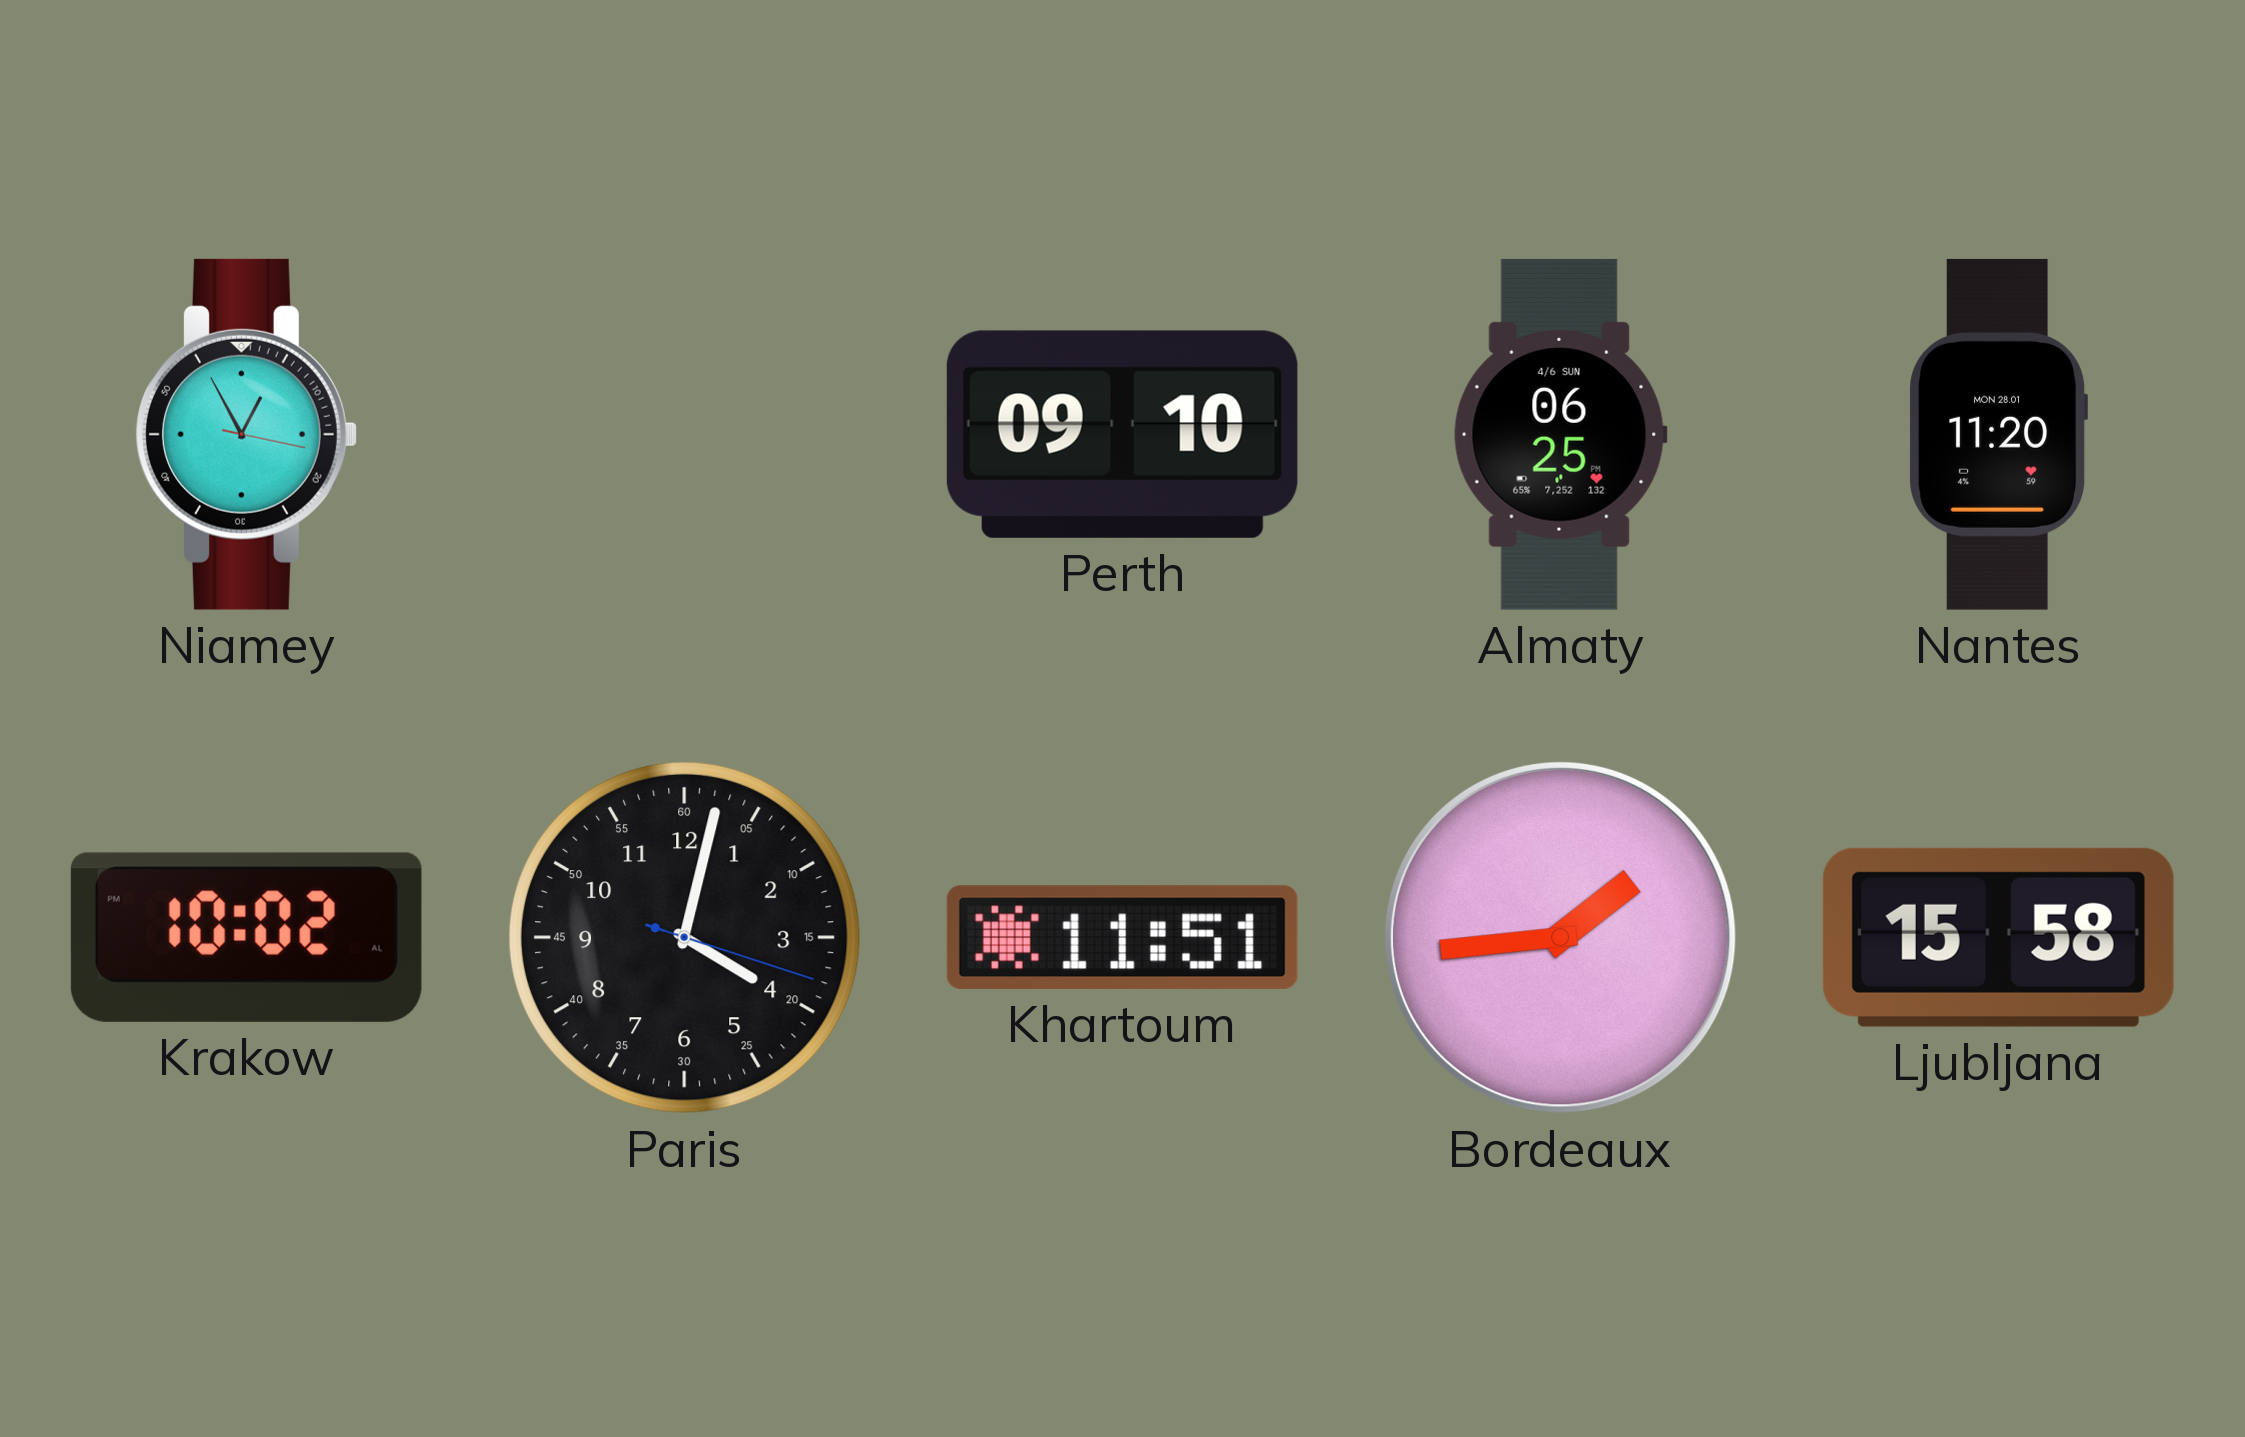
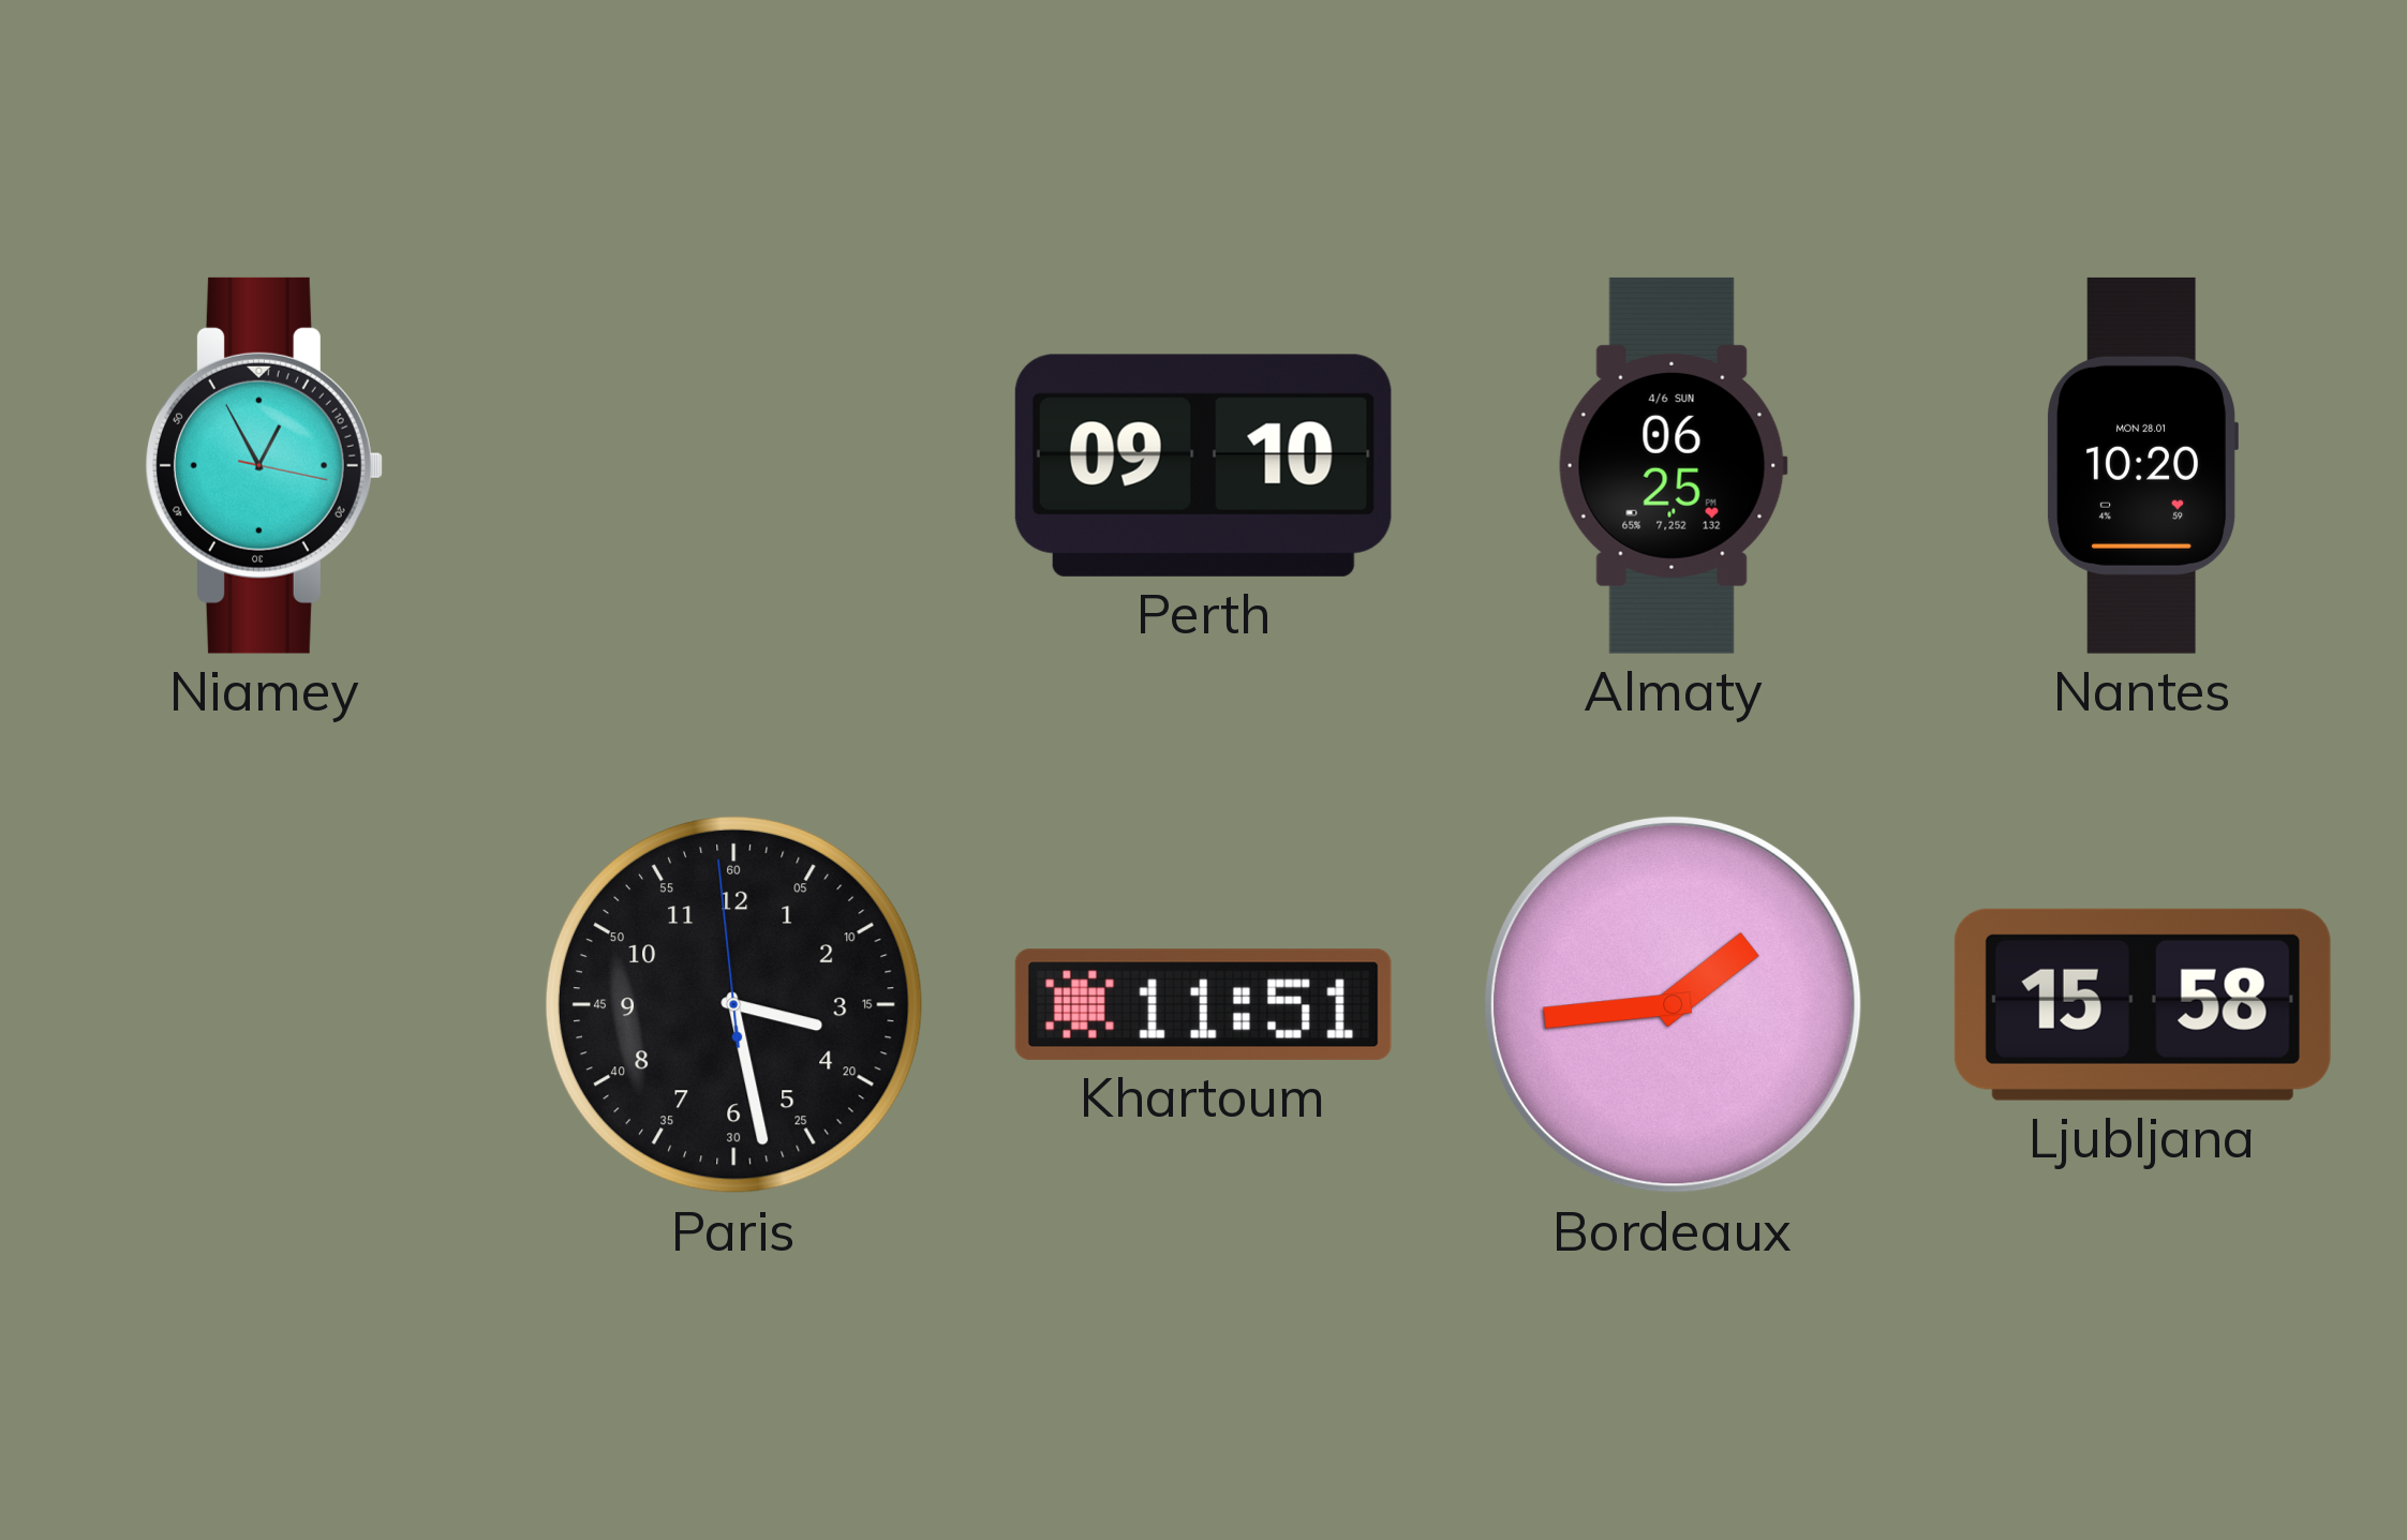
Nantes: 11:20 -> 10:20
Krakow: 10:02 -> none
Paris: 4:02 -> 3:27
